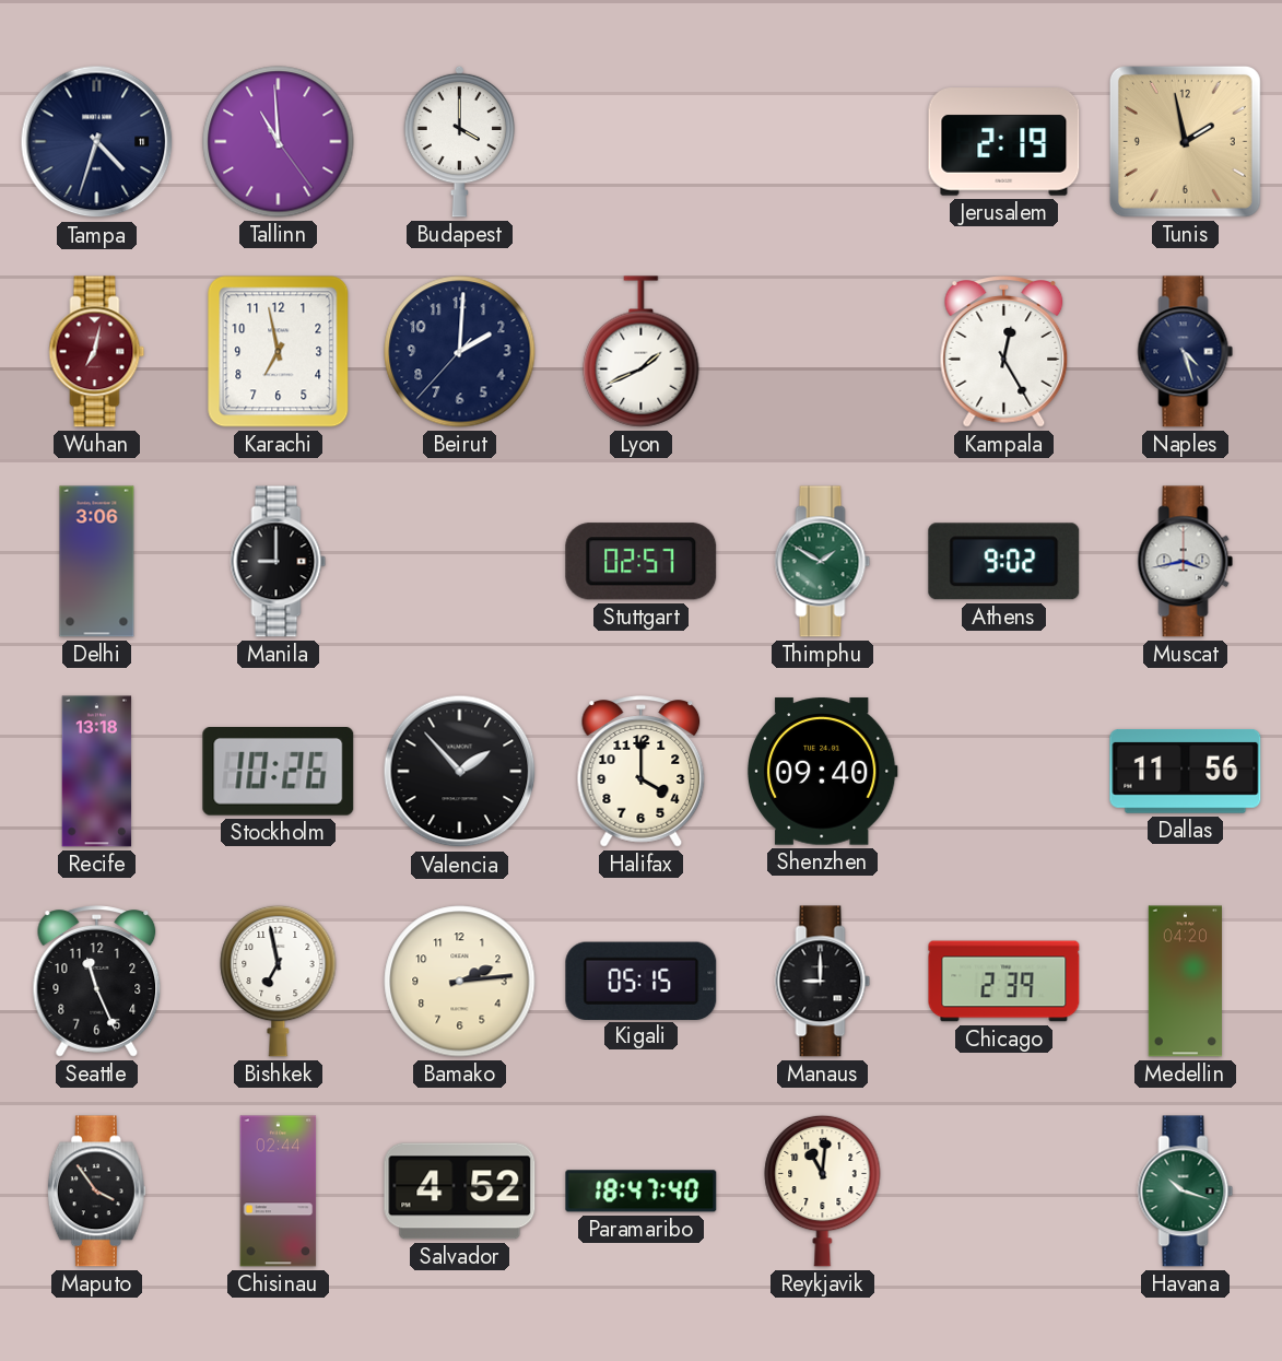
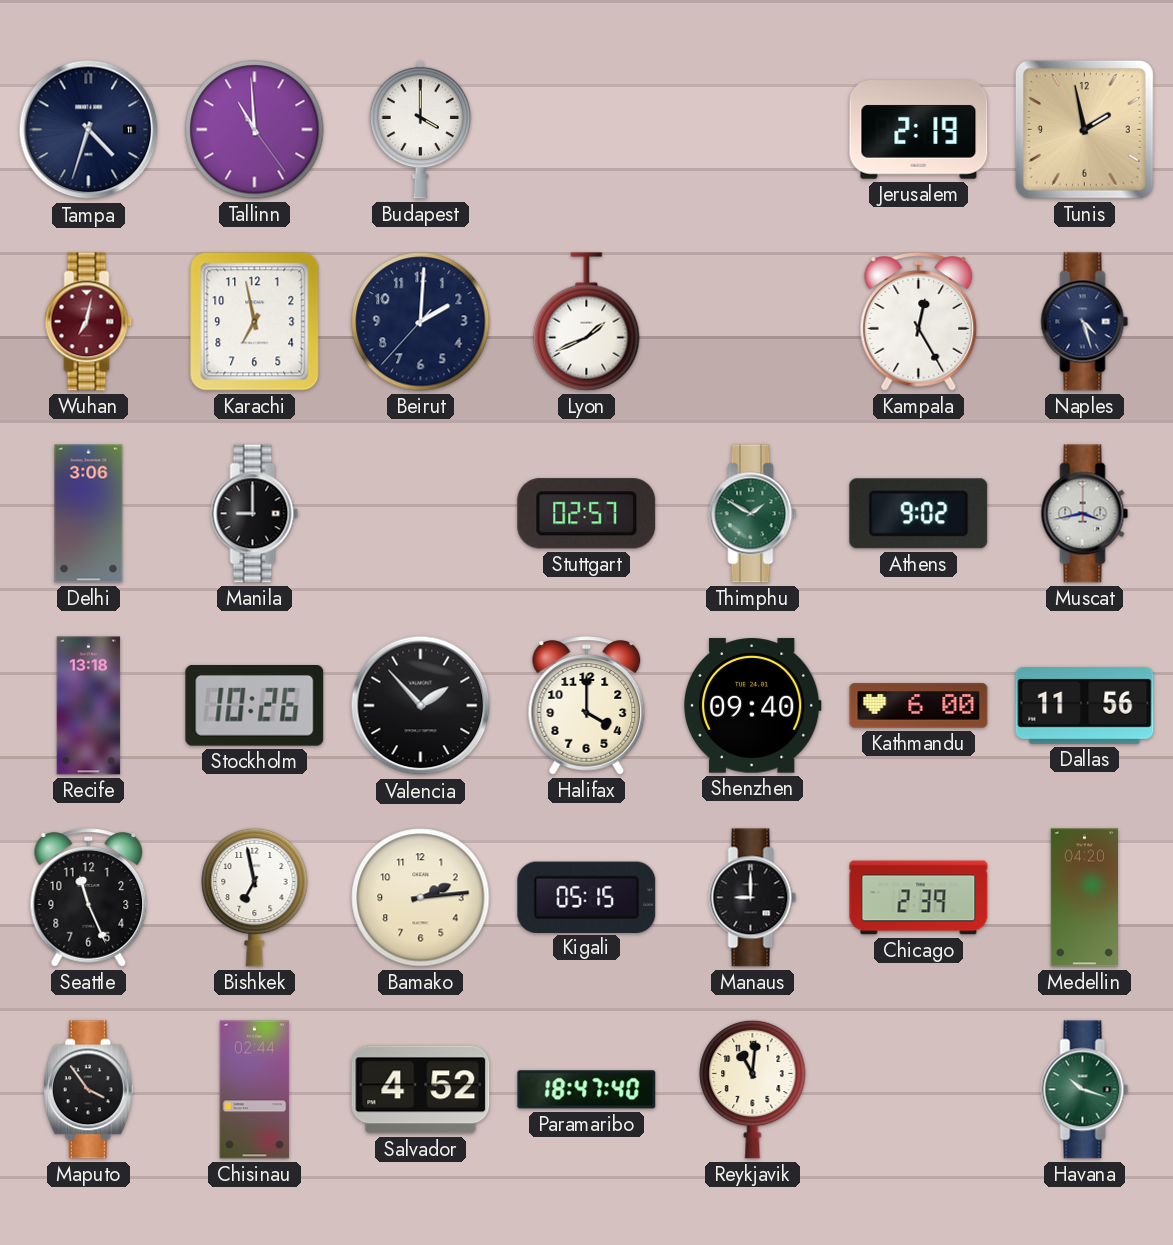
Kathmandu: none -> 6:00
